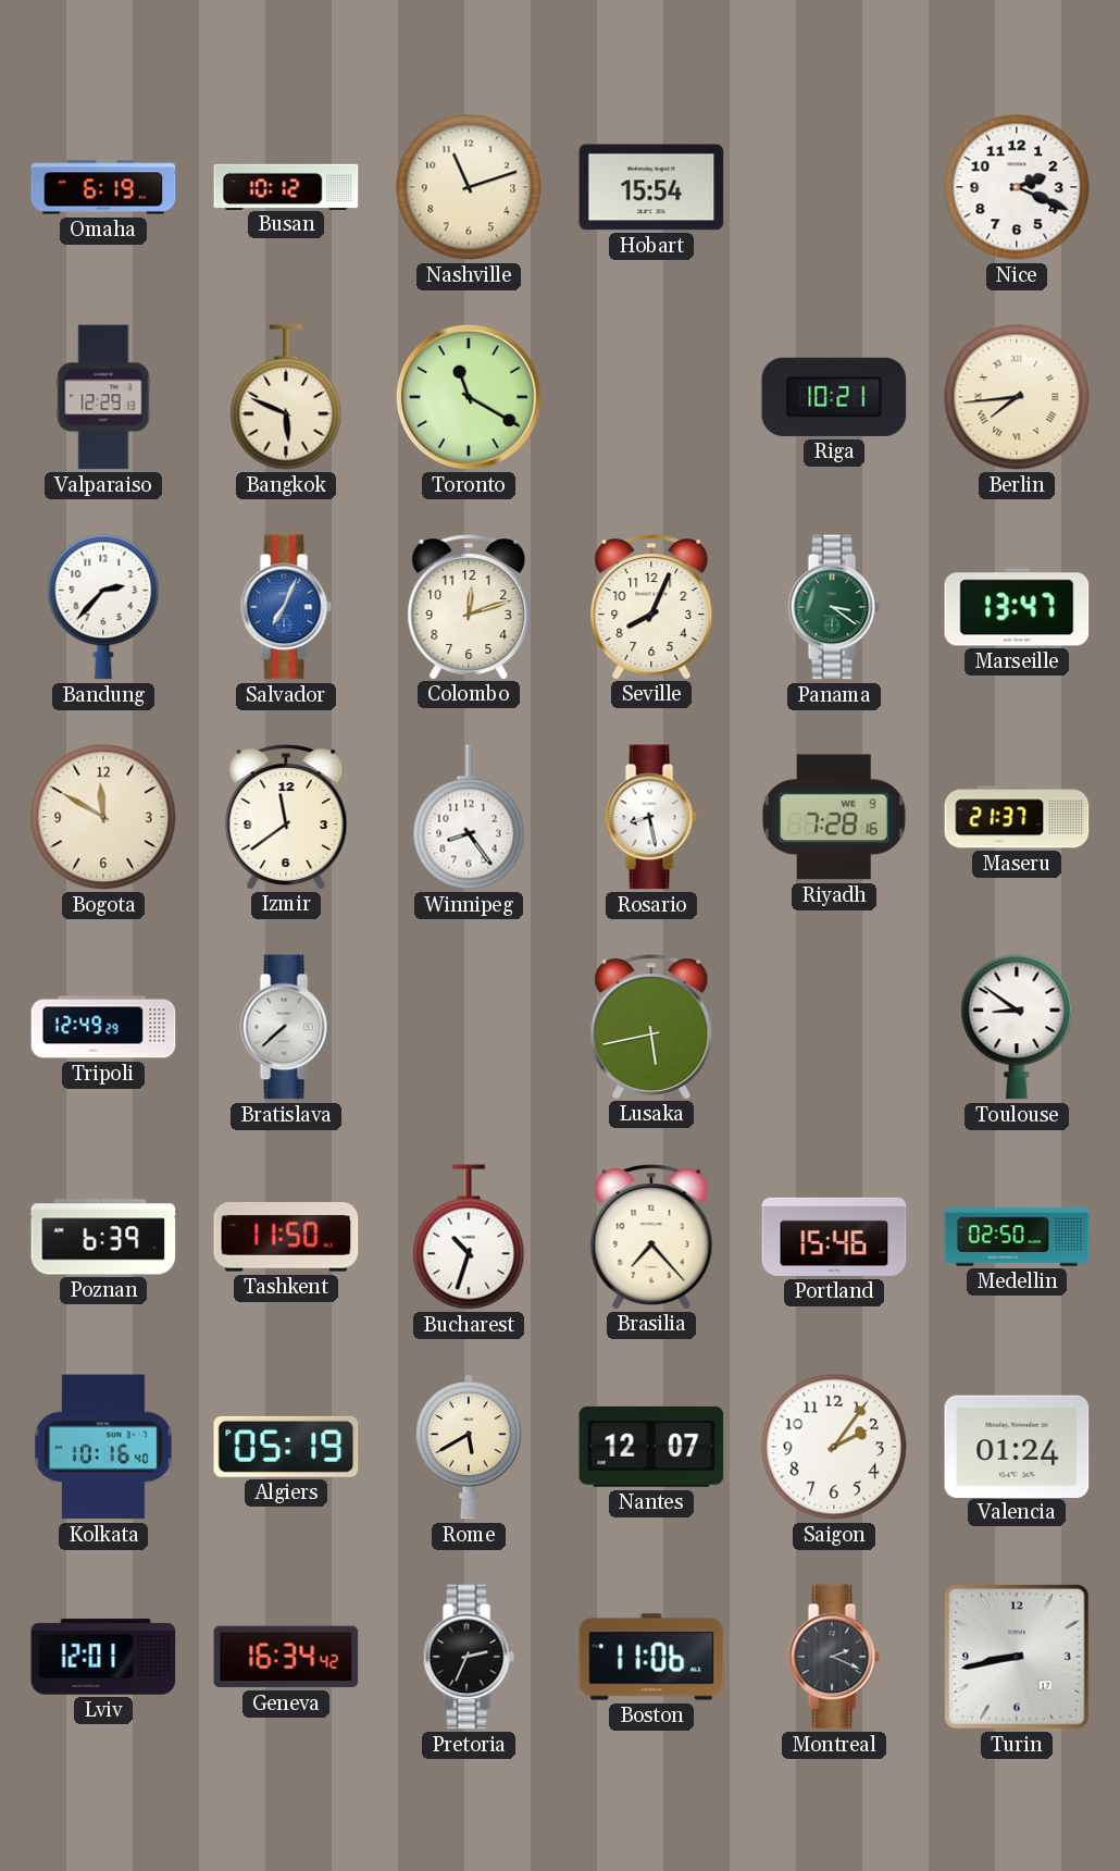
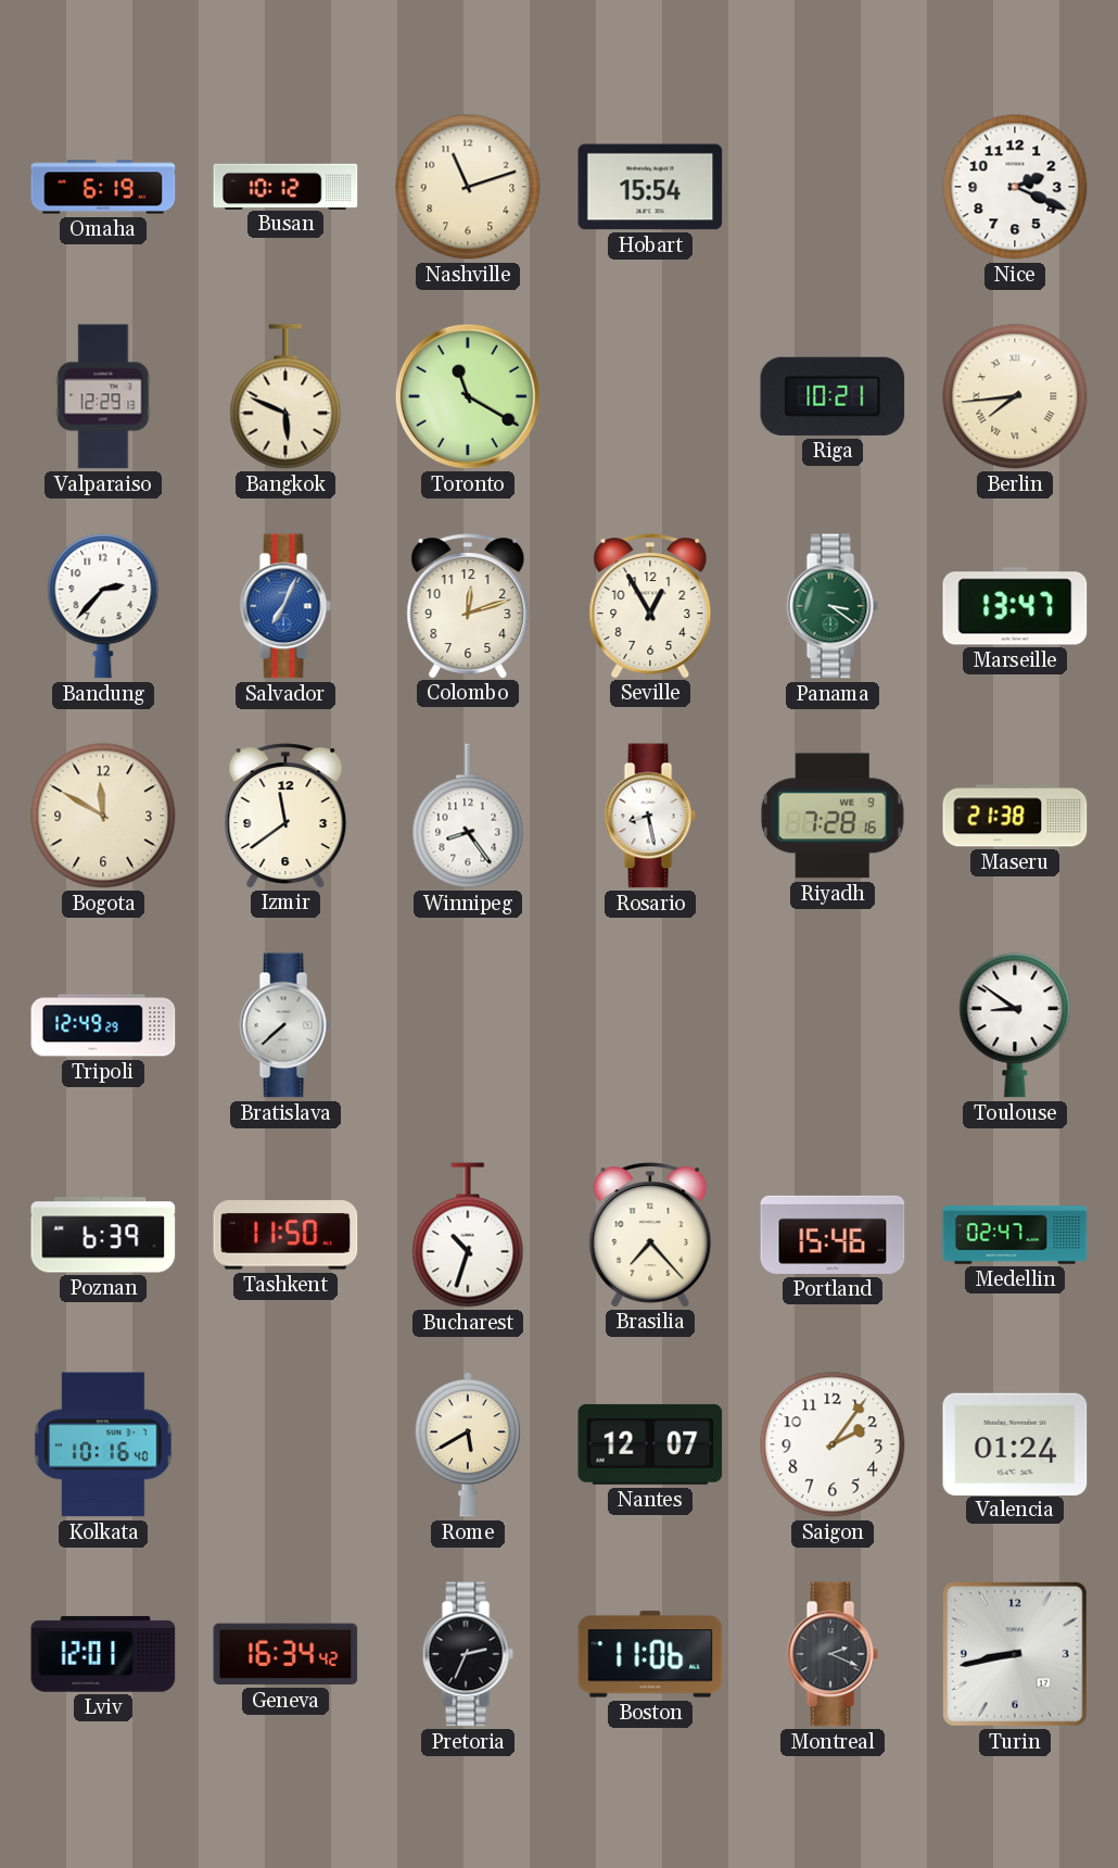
Seville: 8:04 -> 12:55
Maseru: 21:37 -> 21:38
Lusaka: 5:43 -> none
Medellin: 02:50 -> 02:47
Algiers: 05:19 -> none
